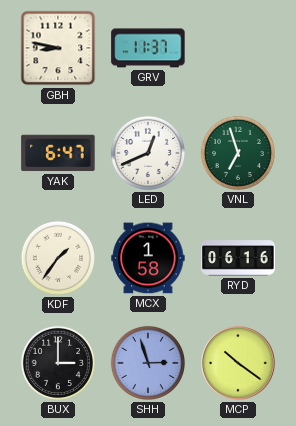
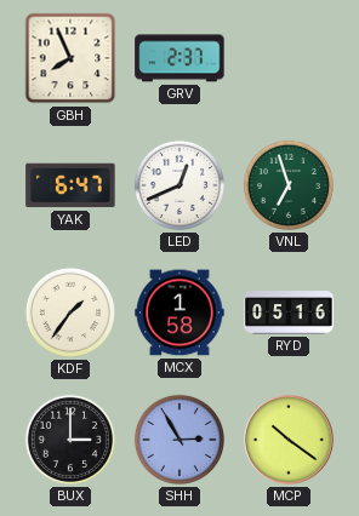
GBH: 8:47 -> 7:56
GRV: 11:37 -> 2:37
RYD: 06:16 -> 05:16
SHH: 2:57 -> 2:55
